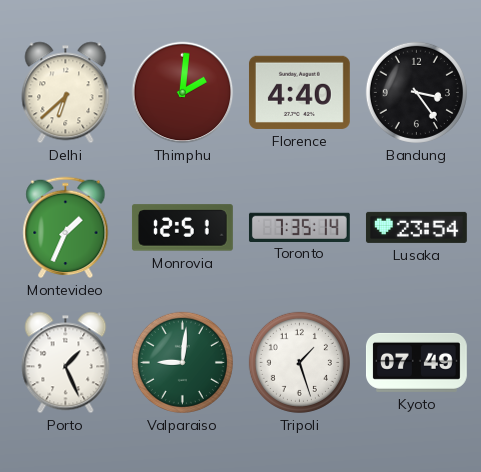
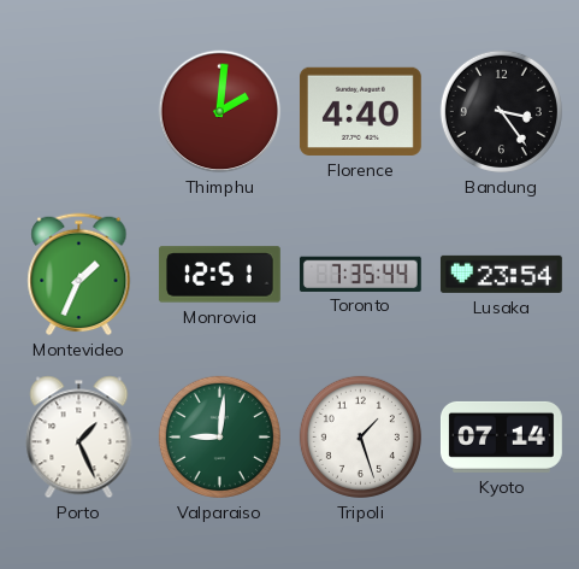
Delhi: 6:38 -> none
Toronto: 7:35:14 -> 7:35:44
Kyoto: 07:49 -> 07:14
